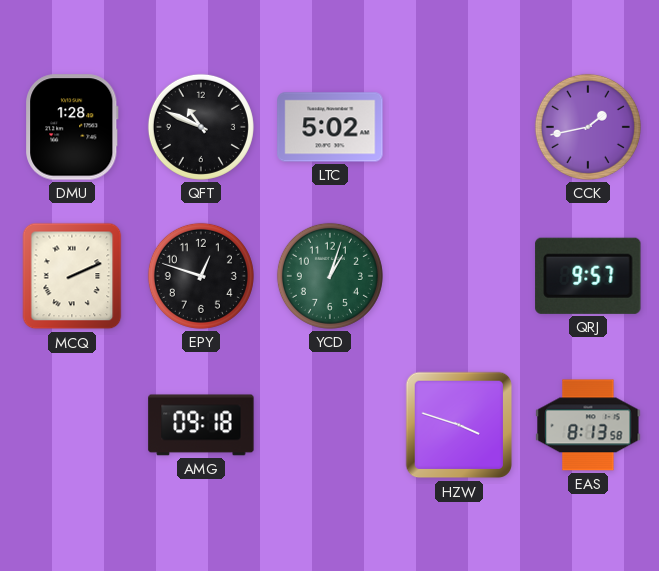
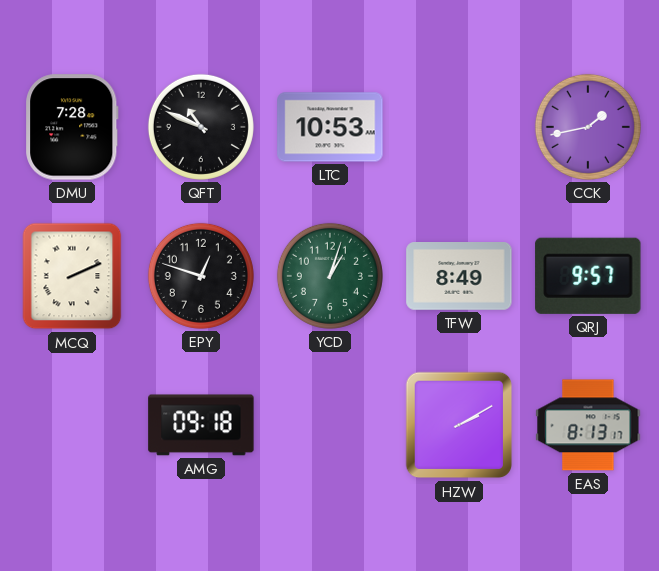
DMU: 1:28 -> 7:28
LTC: 5:02 -> 10:53
TFW: none -> 8:49
HZW: 3:48 -> 2:10
EAS: 8:13:58 -> 8:13:17
